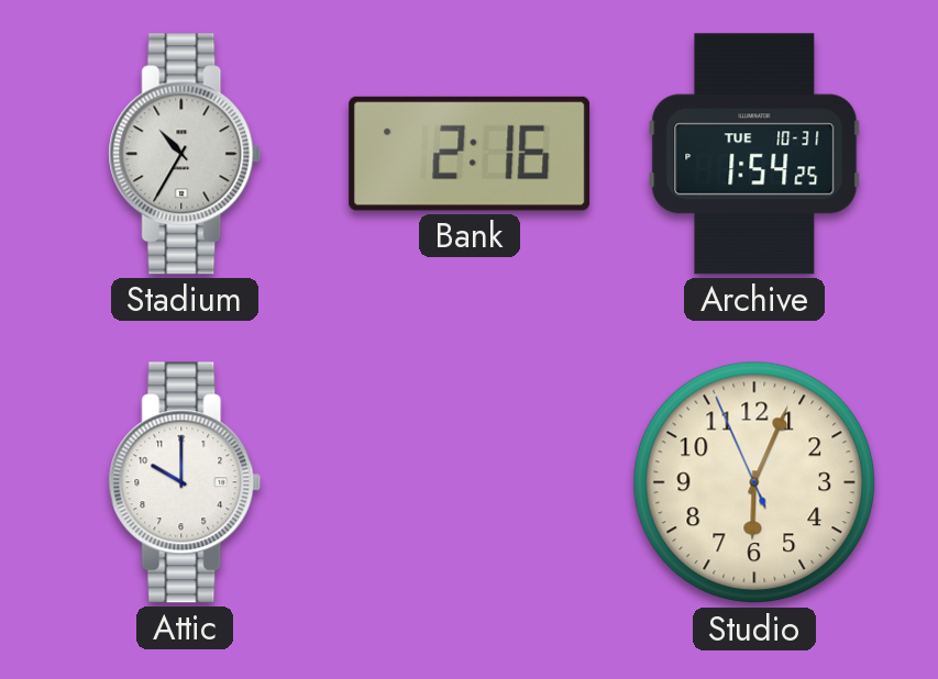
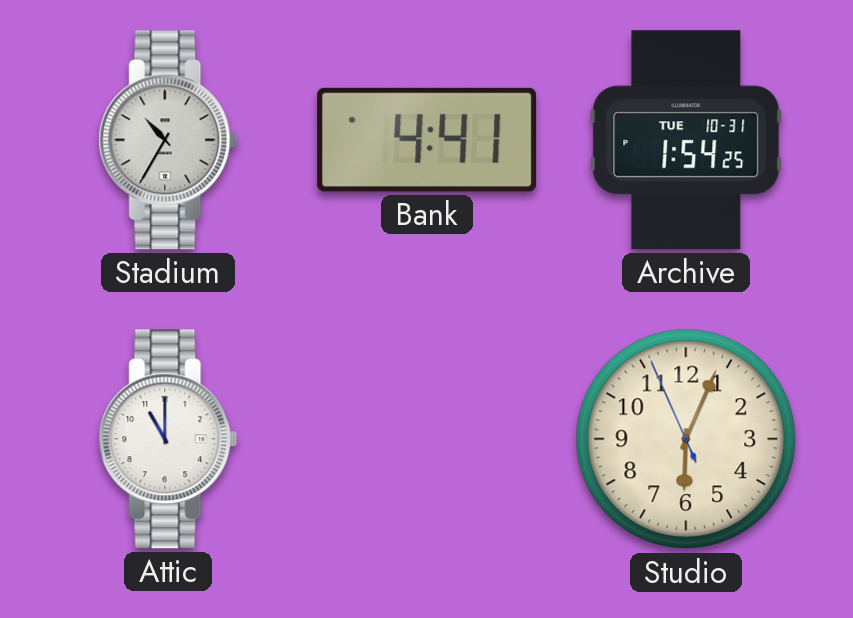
Bank: 2:16 -> 4:41
Attic: 10:00 -> 11:00
